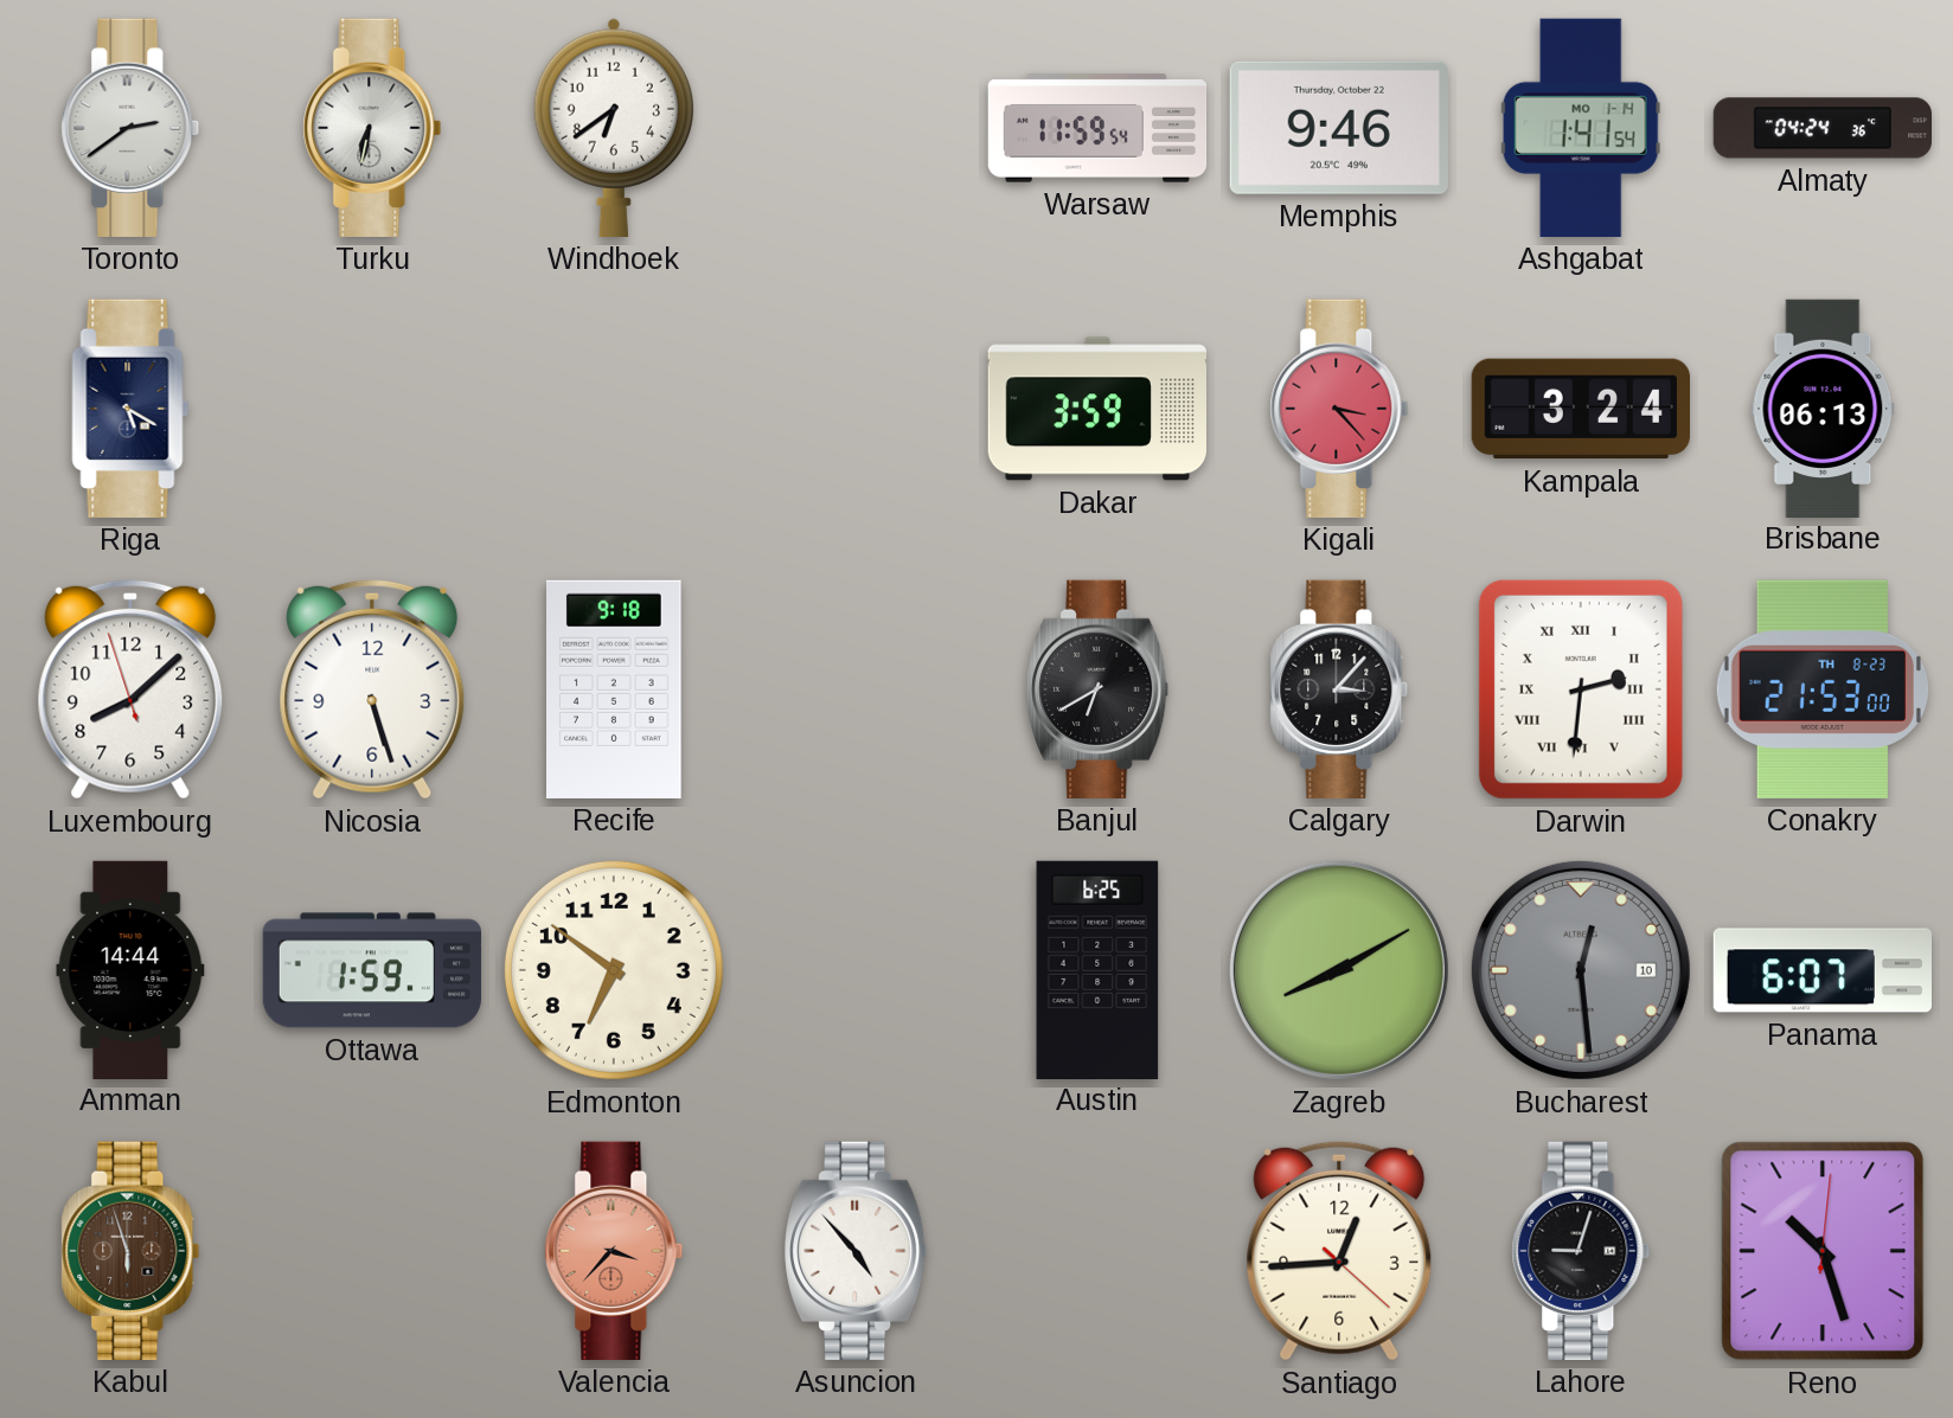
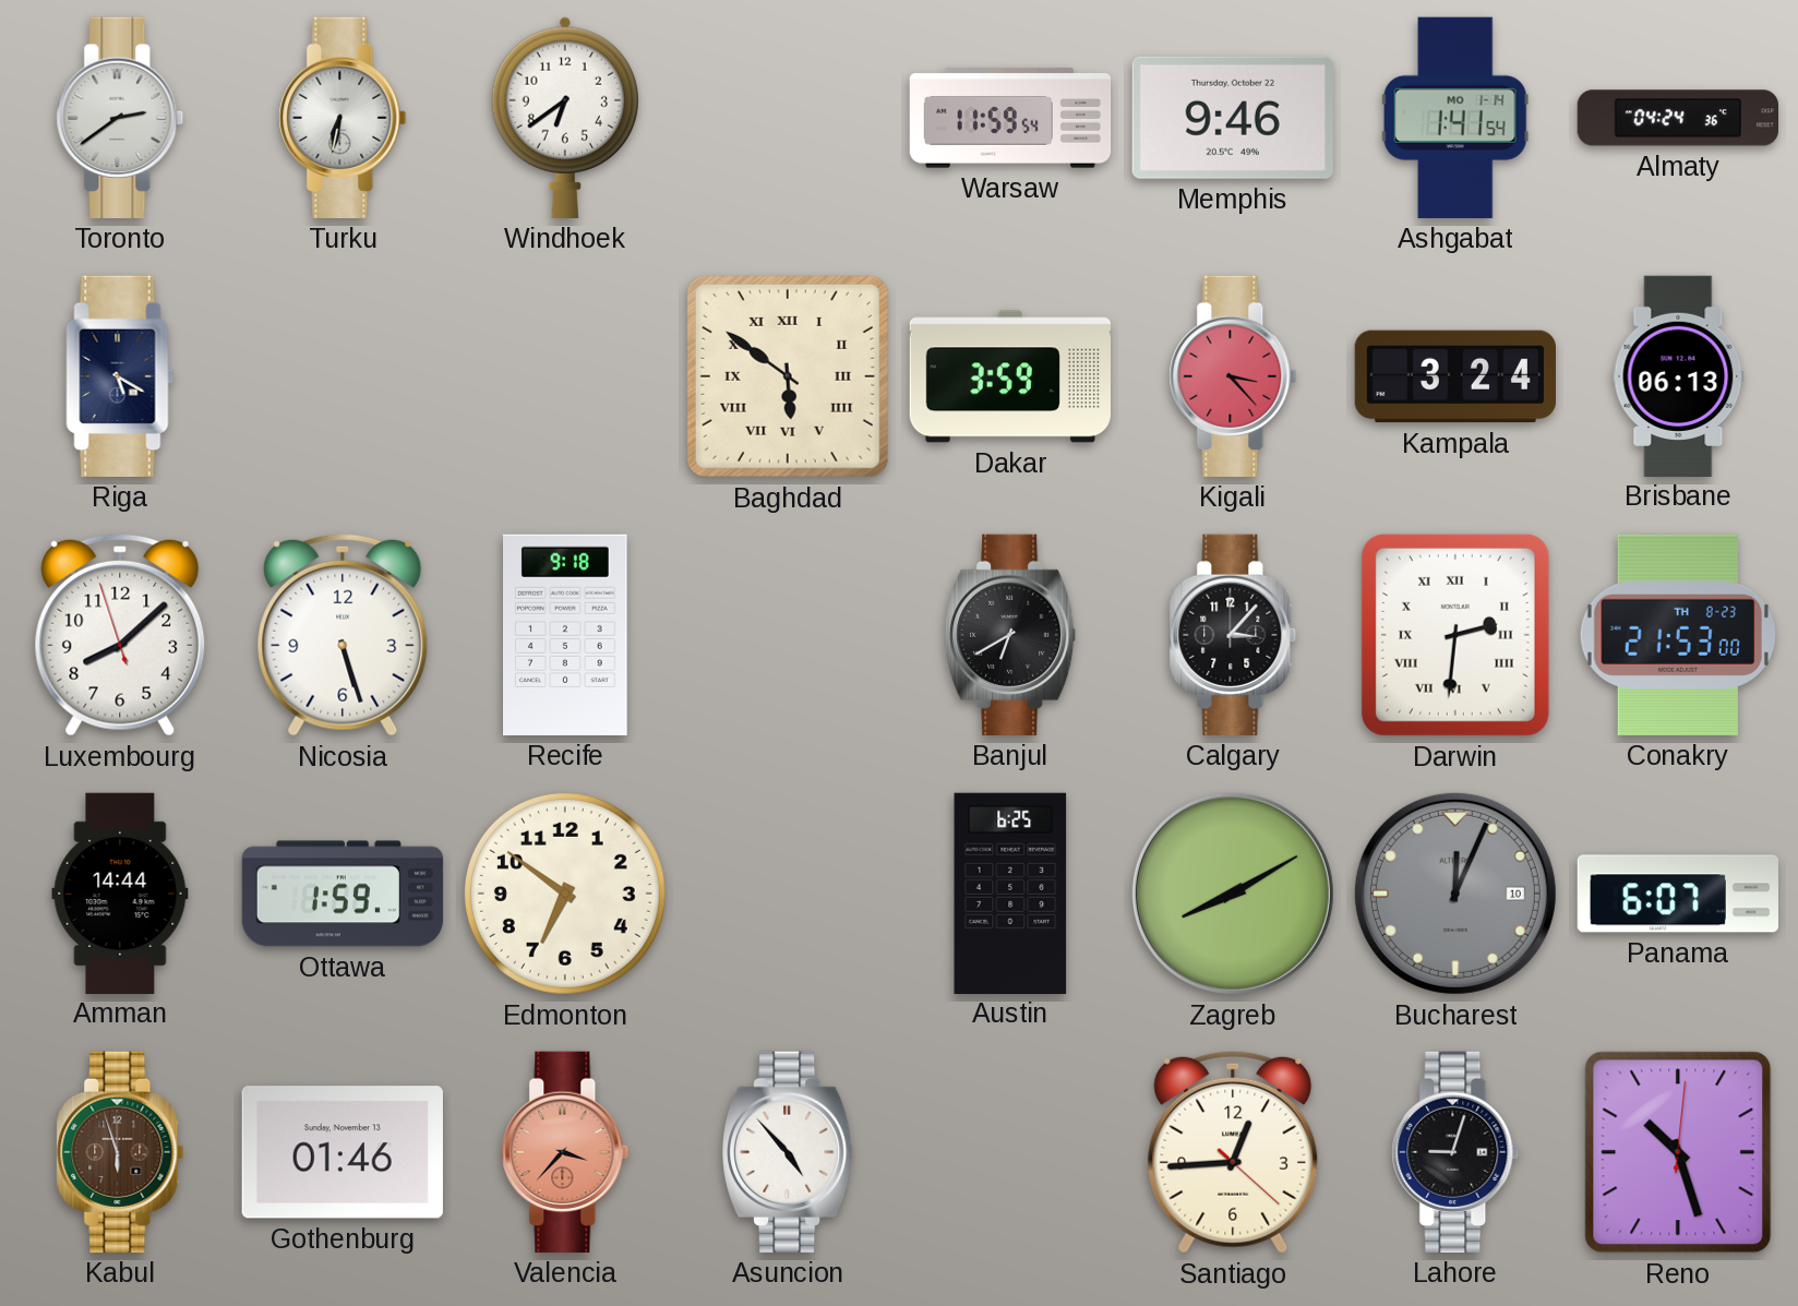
Baghdad: none -> 5:51
Bucharest: 12:29 -> 12:04
Gothenburg: none -> 01:46
